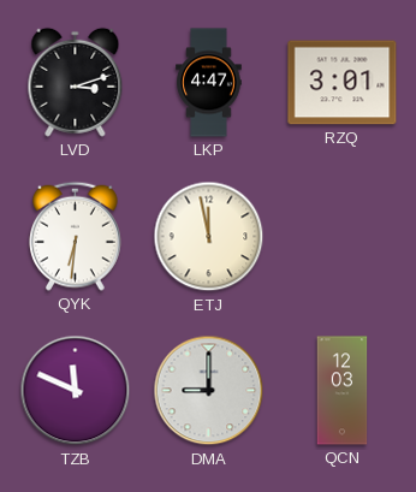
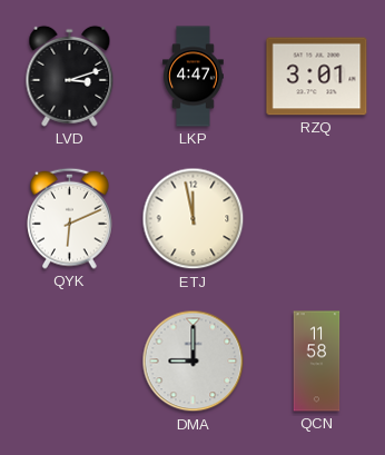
QYK: 6:31 -> 6:11
TZB: 11:49 -> none
QCN: 12:03 -> 11:58
